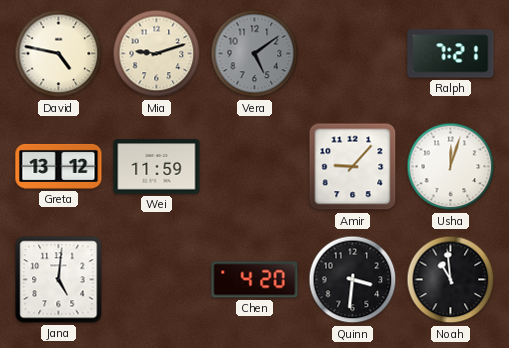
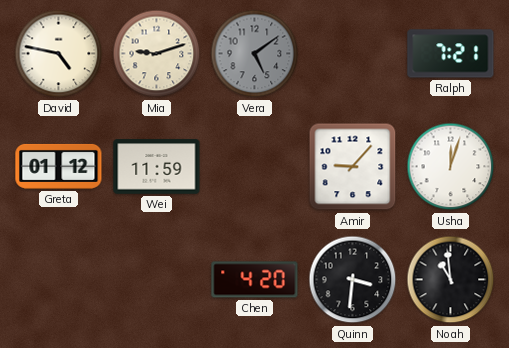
Greta: 13:12 -> 01:12
Jana: 5:01 -> none
